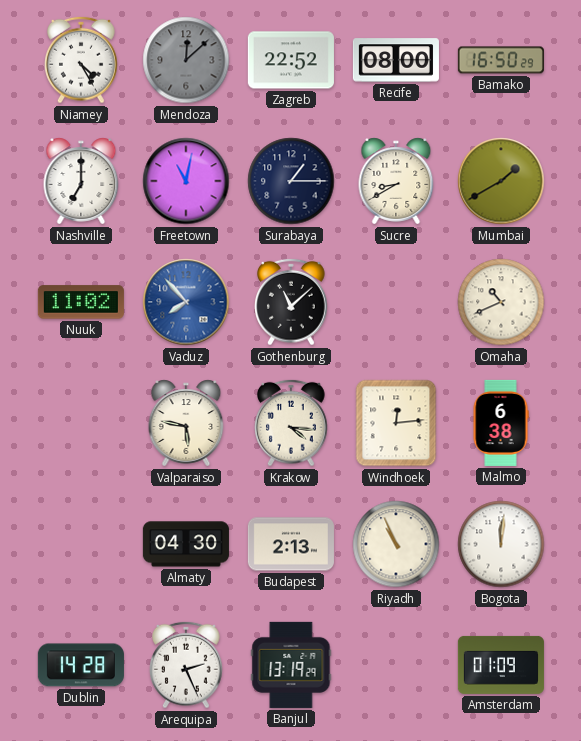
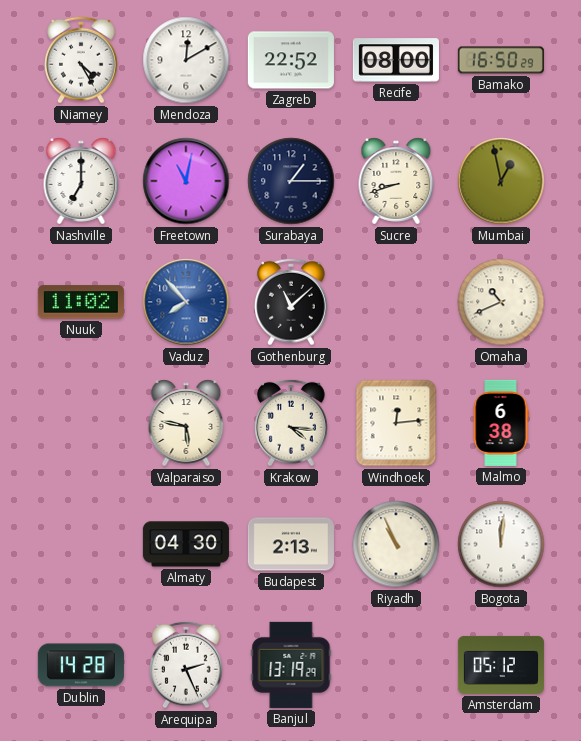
Mendoza: 12:08 -> 12:10
Mendoza dial: grey -> white
Sucre: 8:40 -> 8:42
Mumbai: 1:40 -> 12:58
Amsterdam: 01:09 -> 05:12
